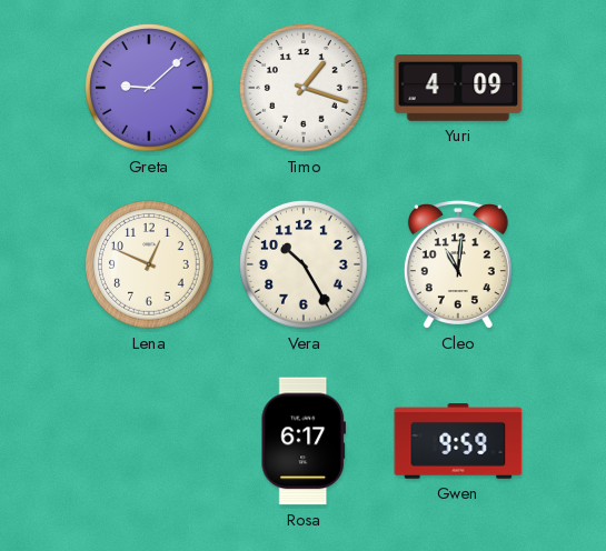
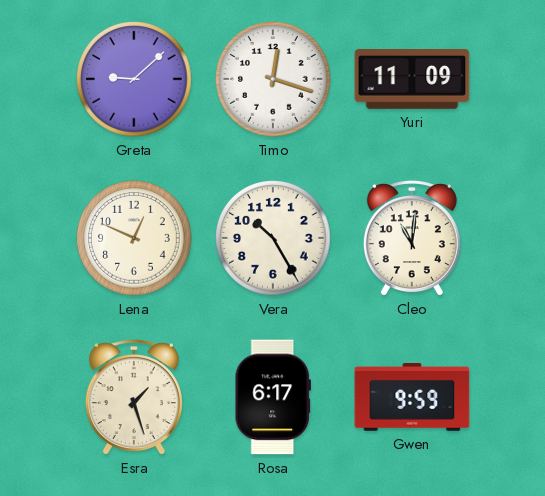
Timo: 1:18 -> 12:18
Yuri: 4:09 -> 11:09
Esra: none -> 1:27
